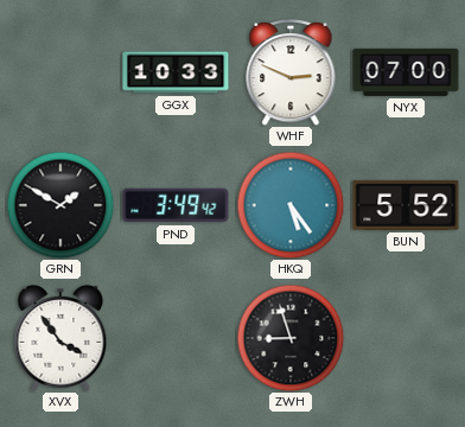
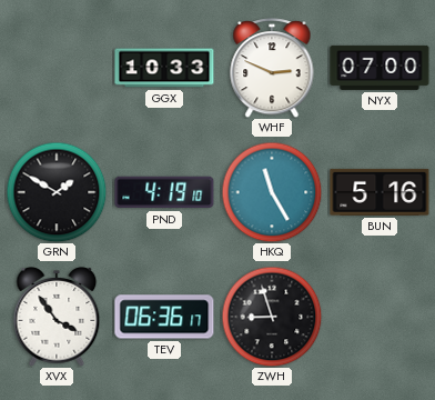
PND: 3:49 -> 4:19
HKQ: 5:24 -> 11:25
BUN: 5:52 -> 5:16
TEV: none -> 06:36
